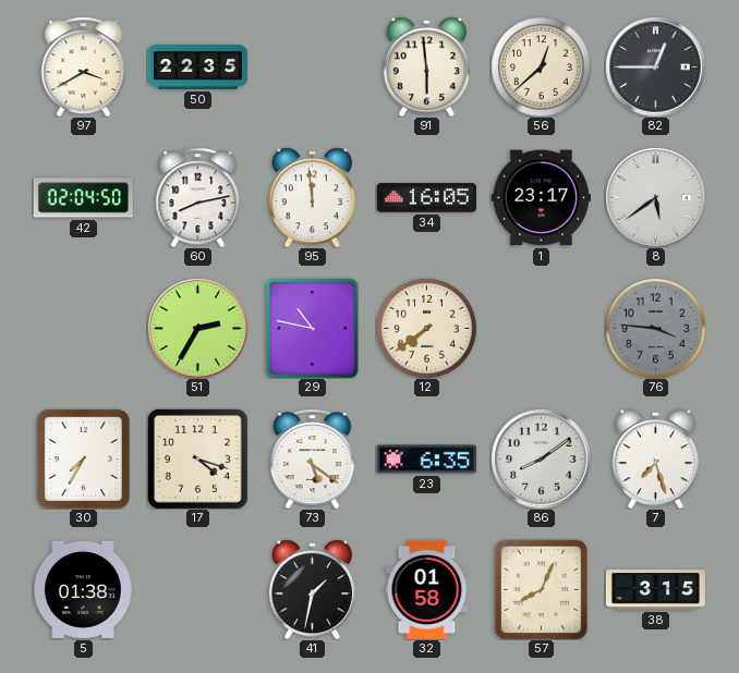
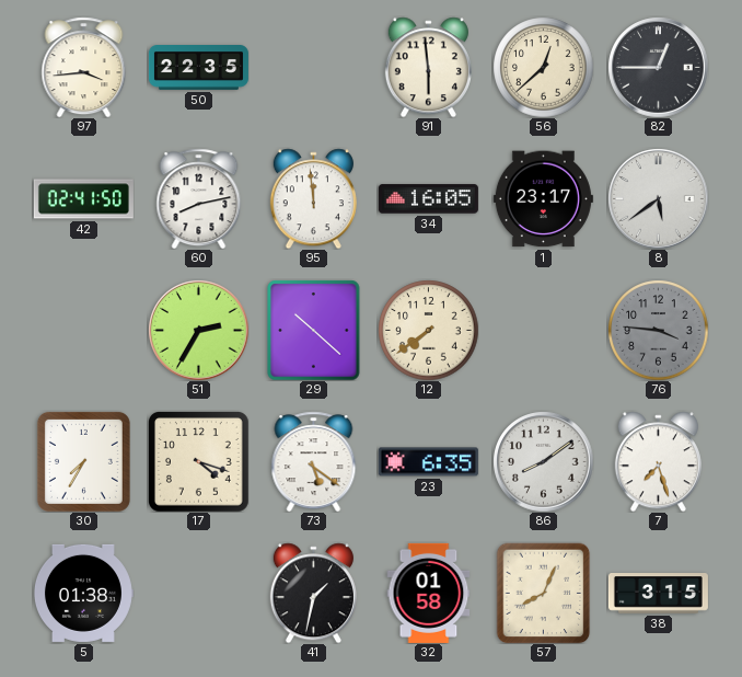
97: 3:40 -> 3:44
42: 02:04 -> 02:41
29: 10:47 -> 10:22
